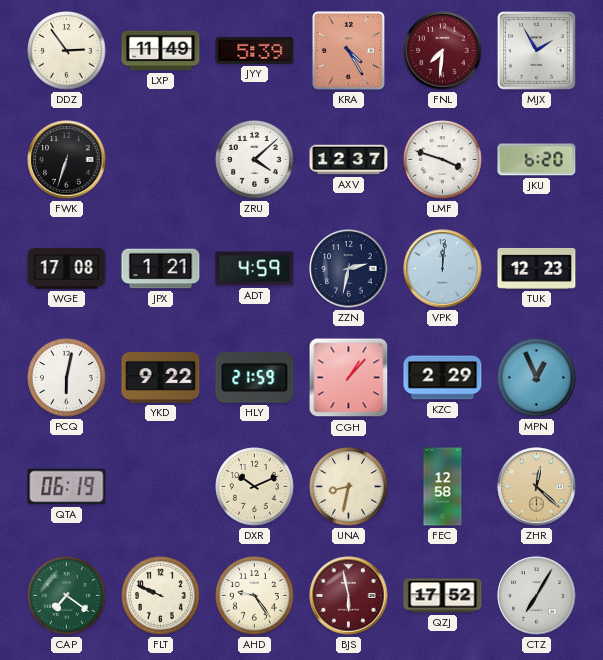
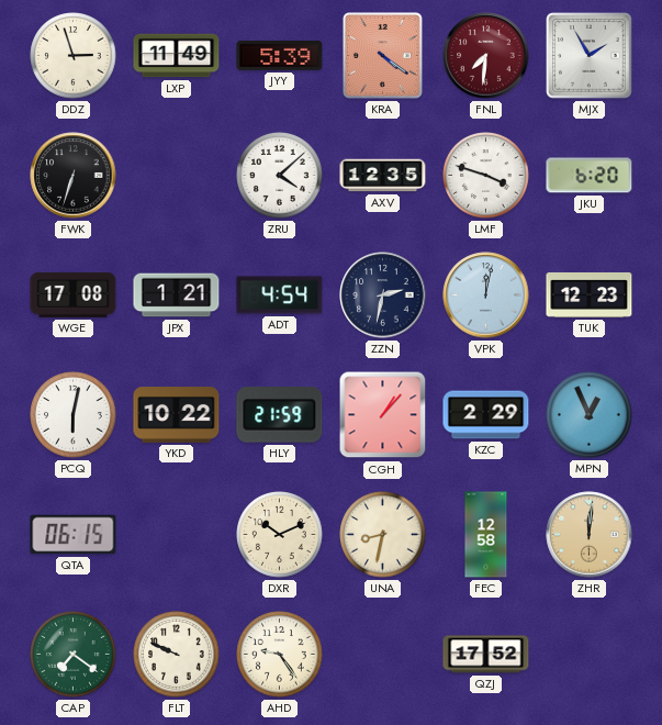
DDZ: 2:54 -> 2:57
KRA: 4:25 -> 4:21
AXV: 12:37 -> 12:35
ADT: 4:59 -> 4:54
VPK: 12:01 -> 12:02
YKD: 9:22 -> 10:22
QTA: 06:19 -> 06:15
ZHR: 12:22 -> 12:01
BJS: 5:58 -> none
CTZ: 7:05 -> none
